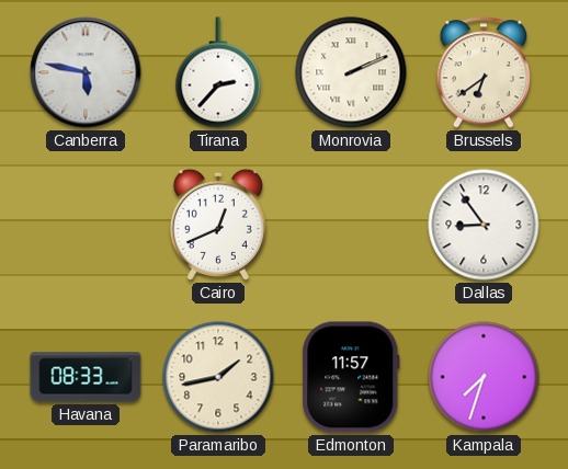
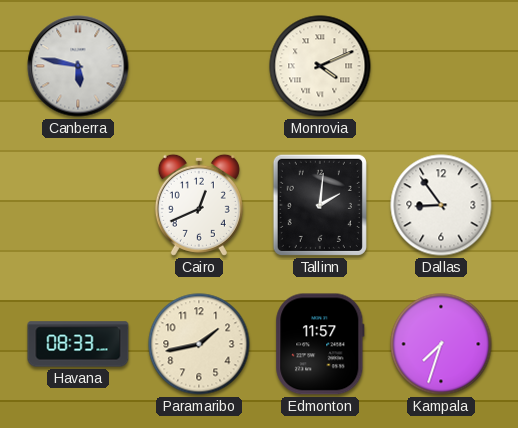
Tirana: 2:37 -> none
Monrovia: 2:11 -> 4:11
Brussels: 6:39 -> none
Tallinn: none -> 2:01
